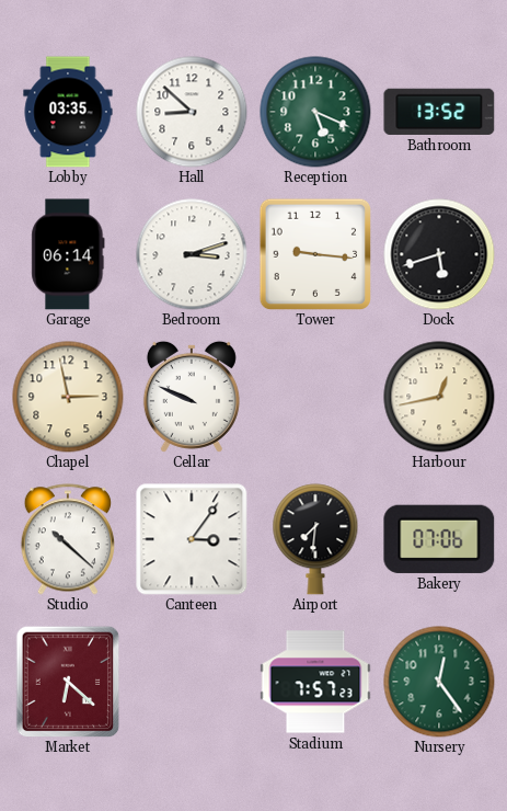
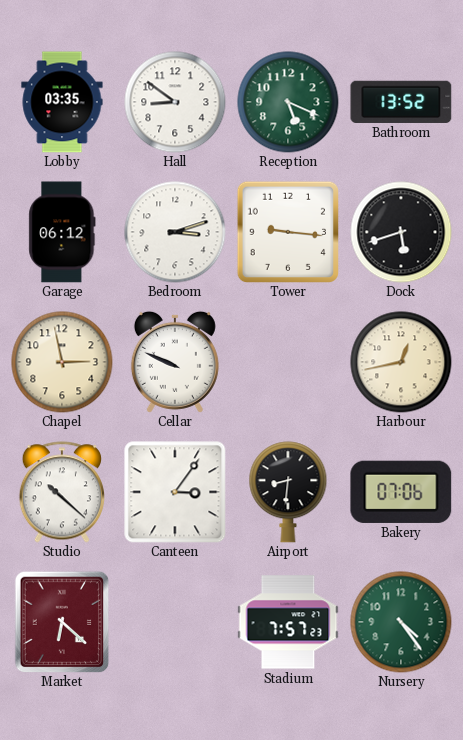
Hall: 8:52 -> 8:51
Garage: 06:14 -> 06:12
Airport: 7:31 -> 8:31
Nursery: 12:24 -> 4:24
